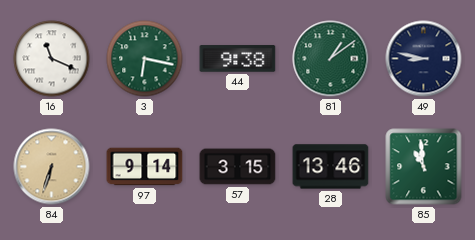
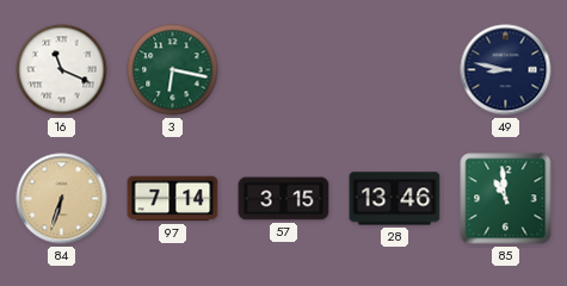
44: 9:38 -> none
81: 1:09 -> none
97: 9:14 -> 7:14
